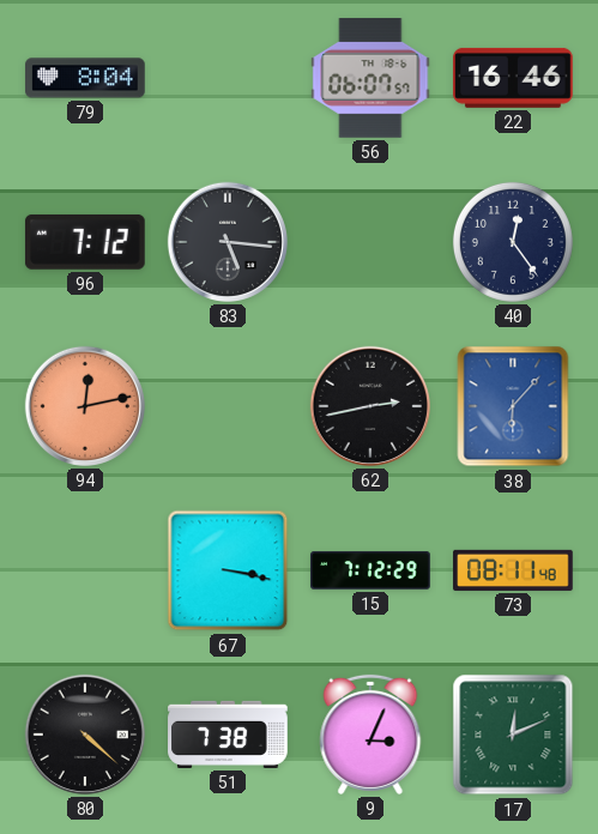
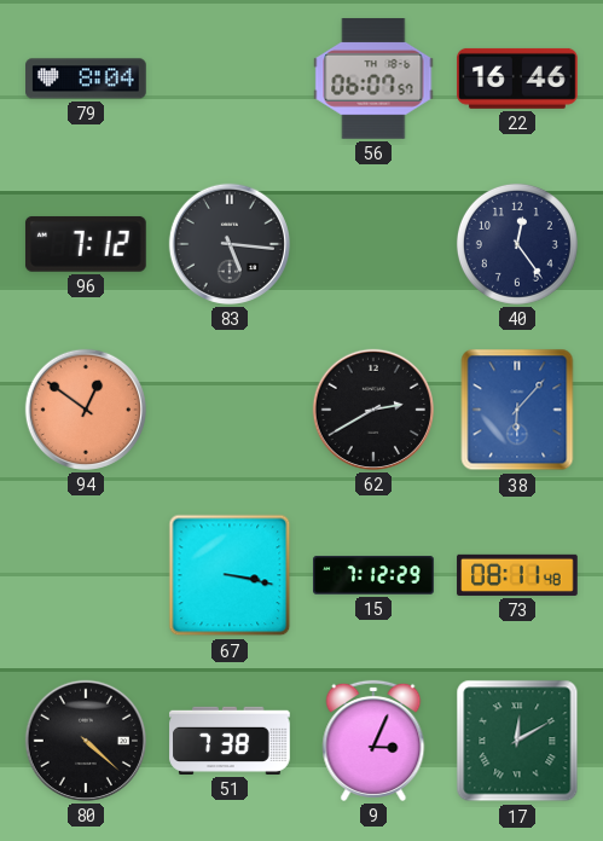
94: 12:13 -> 12:51
62: 2:43 -> 2:40
17: 12:11 -> 12:10
